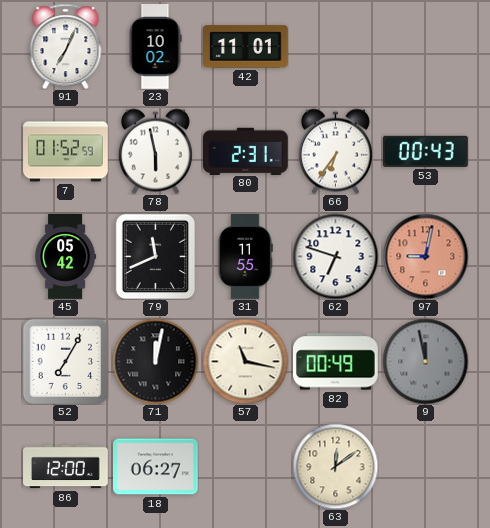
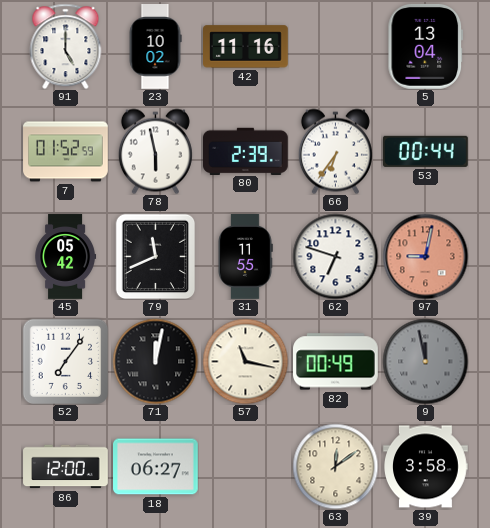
91: 7:04 -> 5:00
42: 11:01 -> 11:16
5: none -> 13:04
80: 2:31 -> 2:39
53: 00:43 -> 00:44
52: 7:05 -> 7:06
39: none -> 3:58
